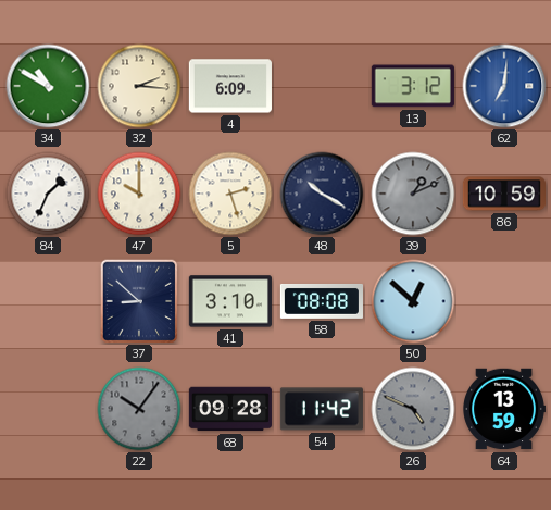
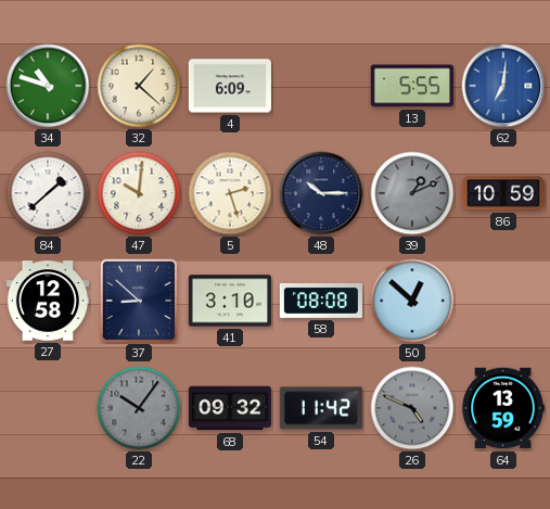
34: 10:50 -> 10:48
32: 2:16 -> 1:22
13: 3:12 -> 5:55
84: 1:34 -> 1:38
47: 10:00 -> 10:01
48: 10:20 -> 10:15
27: none -> 12:58
68: 09:28 -> 09:32
